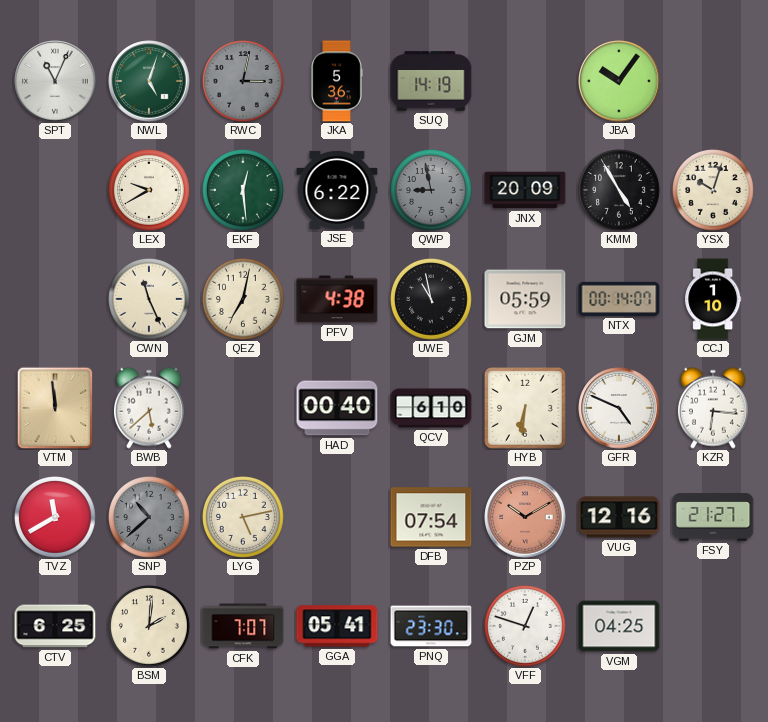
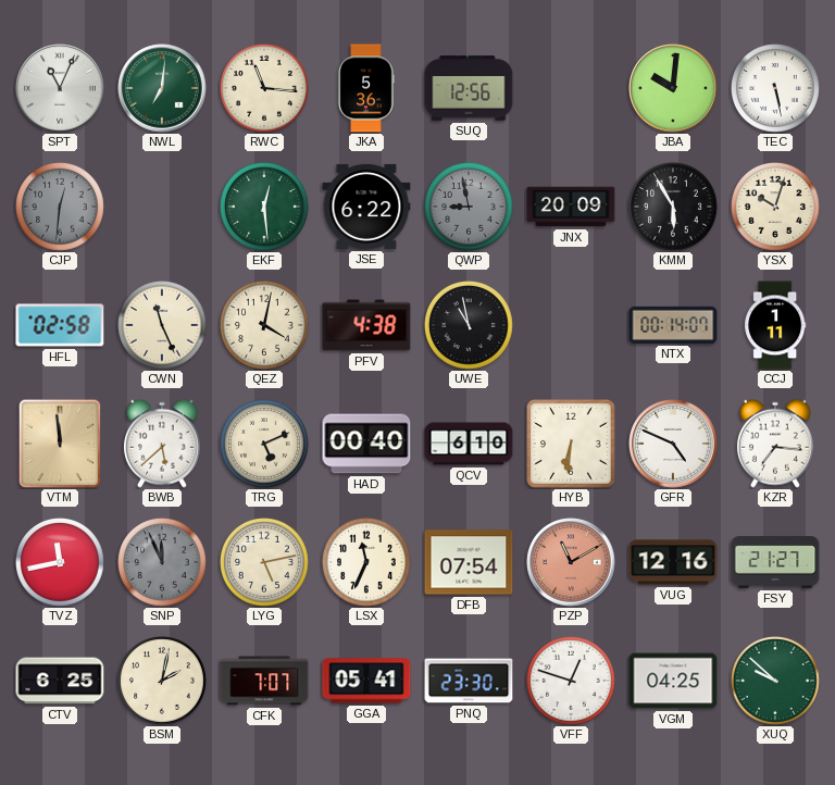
NWL: 5:03 -> 7:01
RWC: 3:02 -> 11:16
RWC dial: grey -> cream
SUQ: 14:19 -> 12:56
JBA: 10:06 -> 10:01
TEC: none -> 5:28
CJP: none -> 12:31
LEX: 9:40 -> none
KMM: 4:55 -> 5:55
HFL: none -> 02:58
QEZ: 7:02 -> 4:02
GJM: 05:59 -> none
CCJ: 1:10 -> 1:11
TRG: none -> 5:11
KZR: 6:16 -> 7:16
TVZ: 11:40 -> 11:43
SNP: 10:38 -> 11:56
LSX: none -> 11:34
PZP: 10:10 -> 11:10
BSM: 2:01 -> 2:02
XUQ: none -> 9:52
